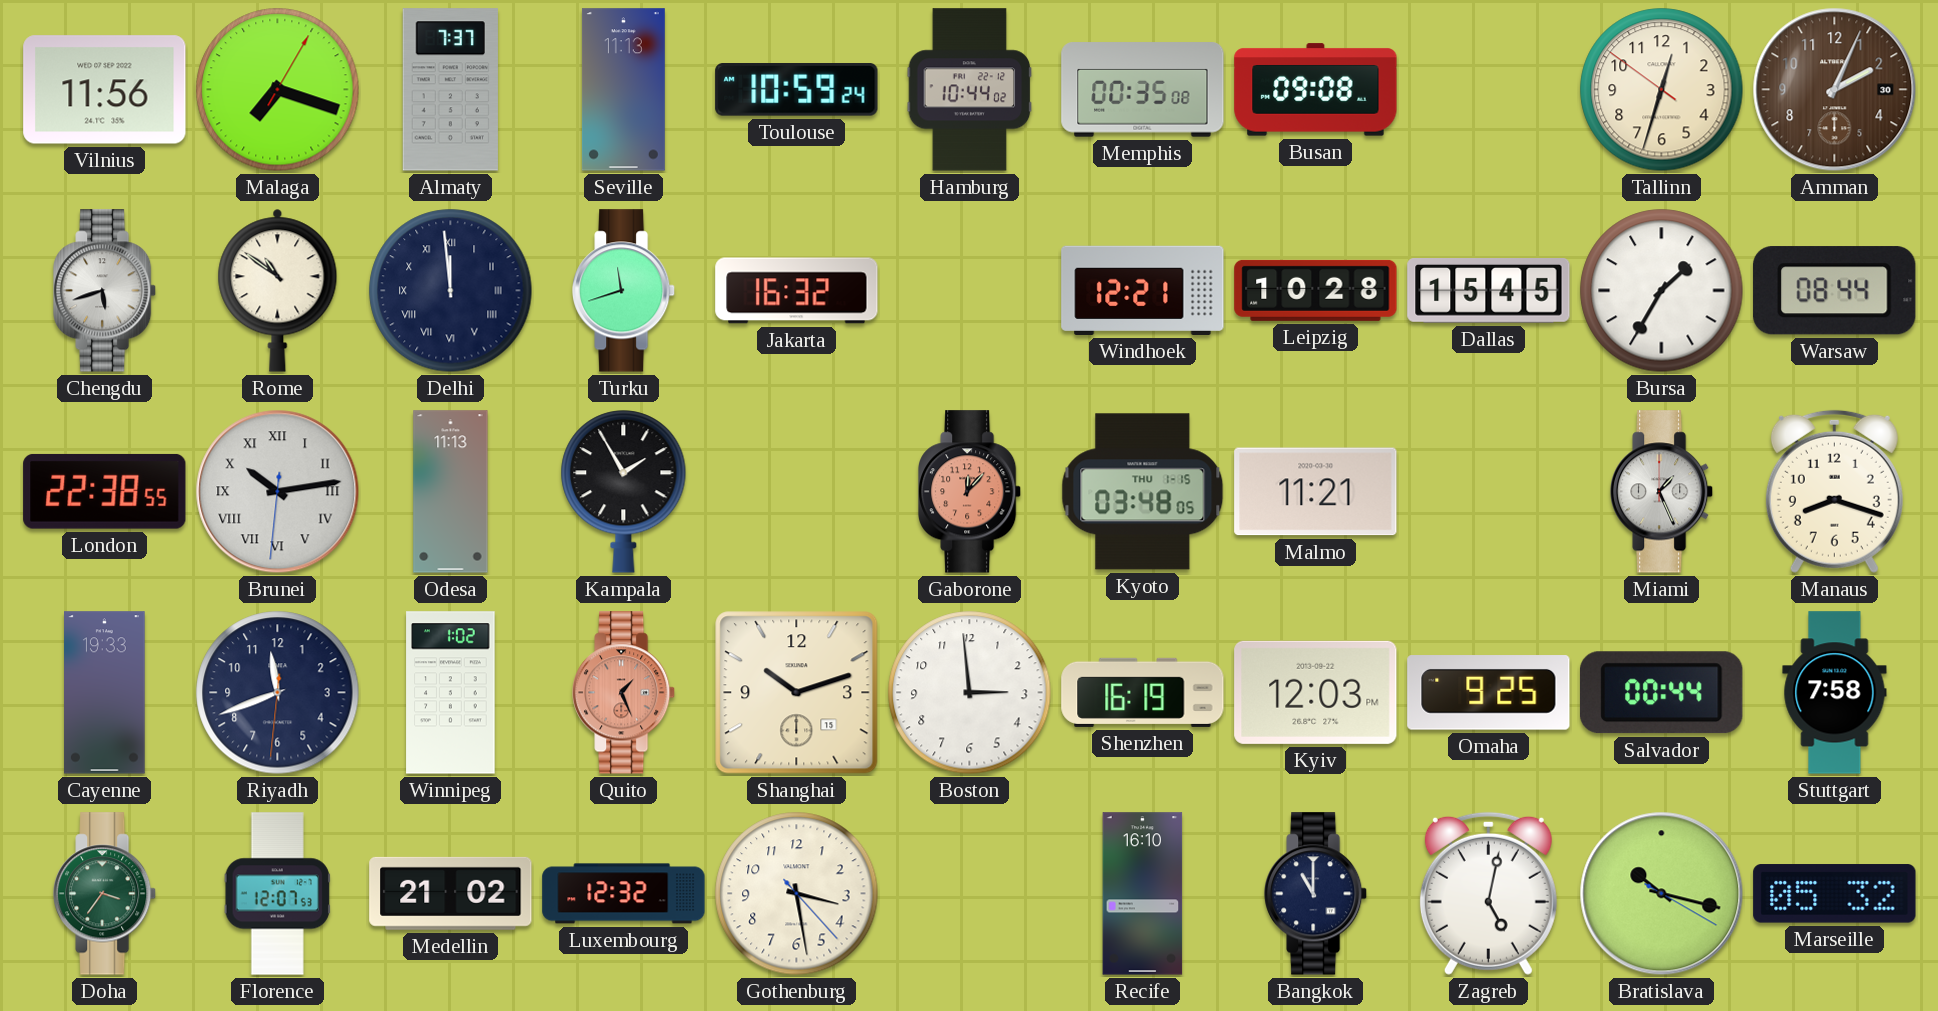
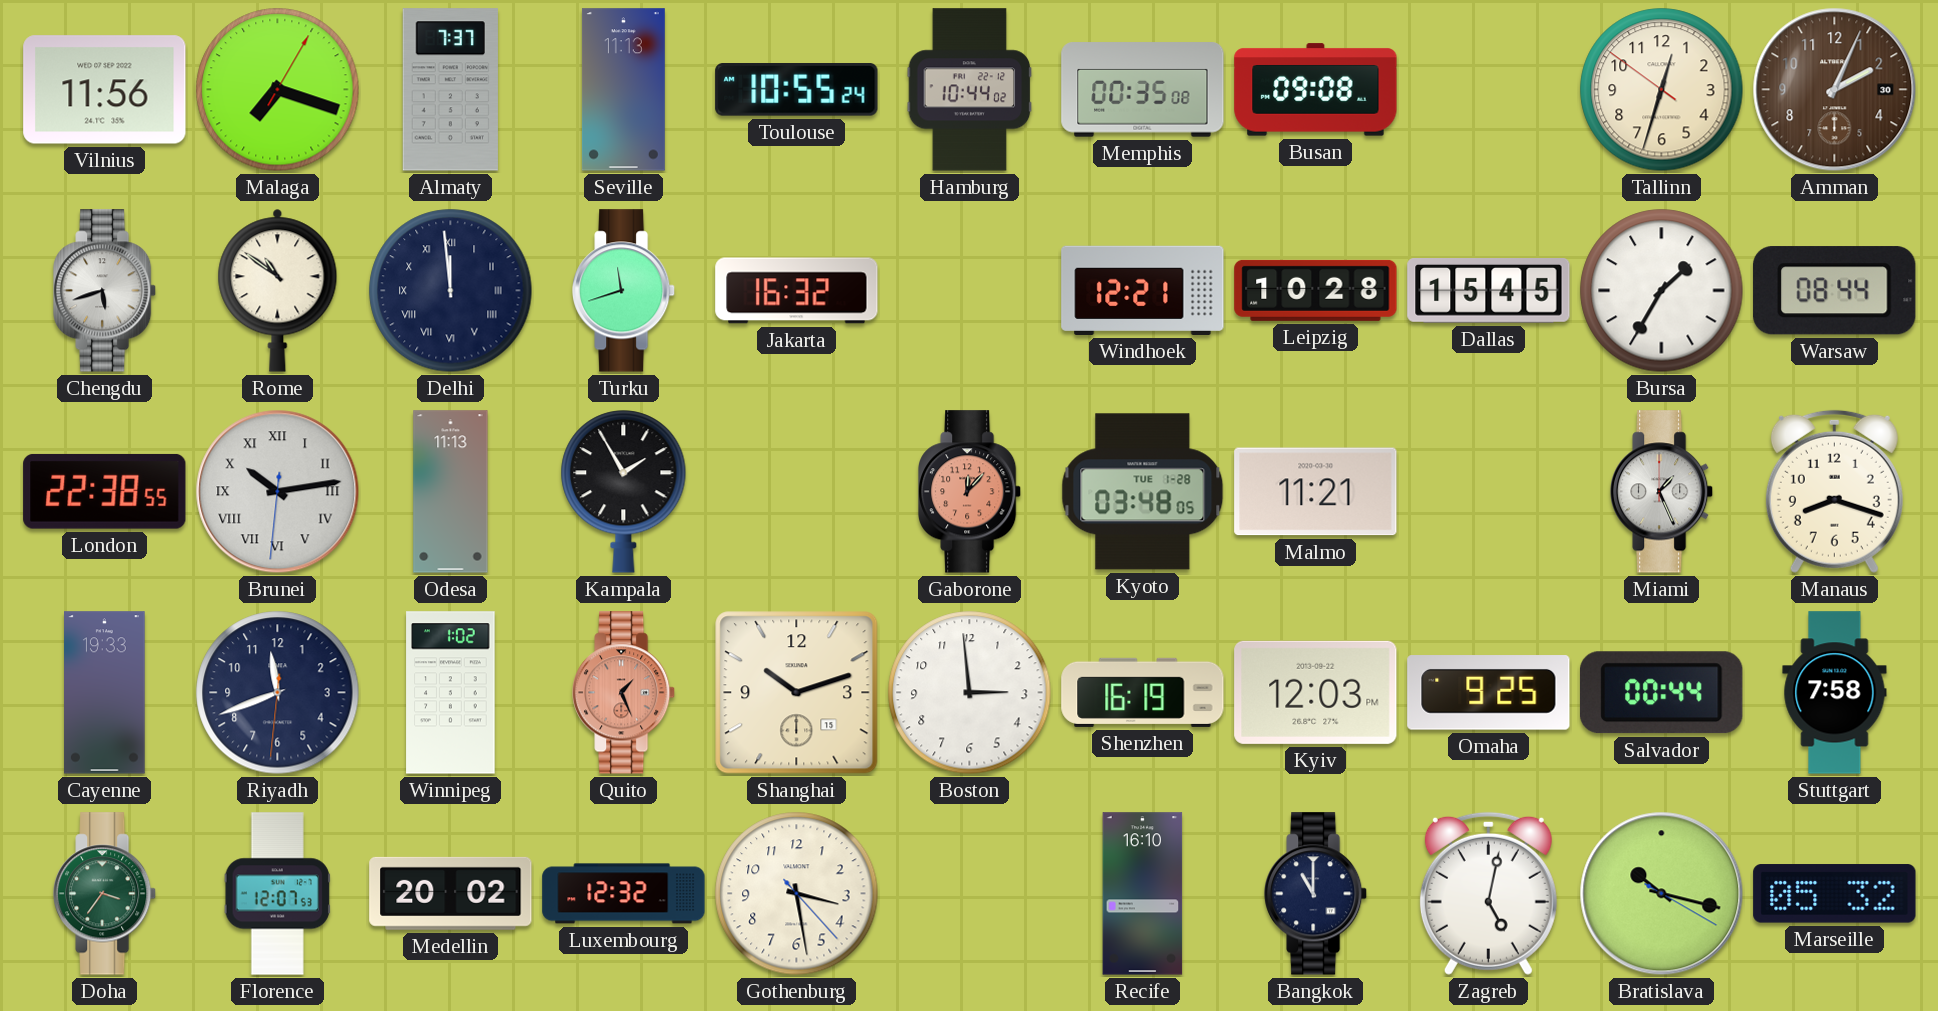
Toulouse: 10:59 -> 10:55
Kyoto date: THU 1-15 -> TUE 1-28
Medellin: 21:02 -> 20:02
